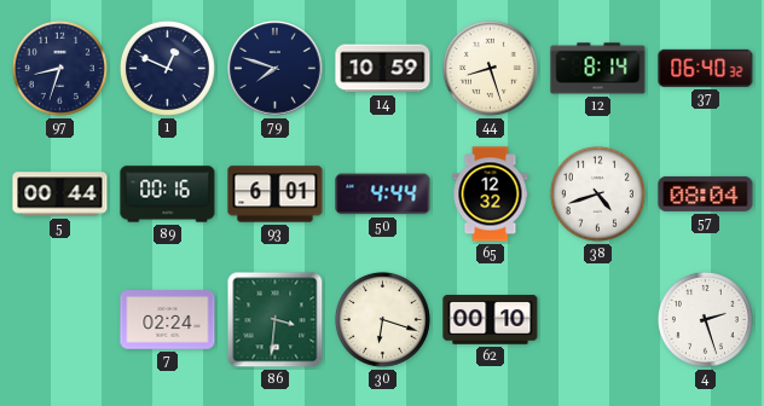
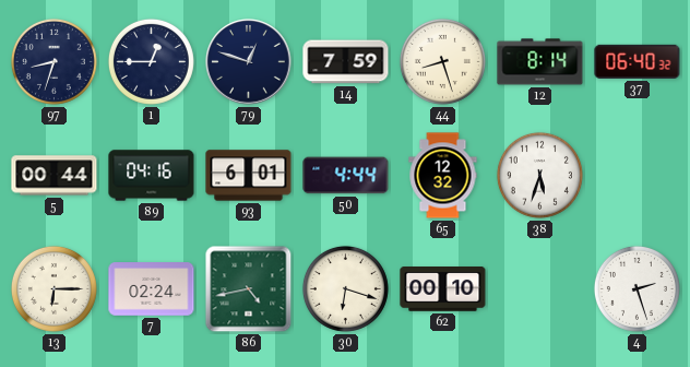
1: 12:49 -> 12:45
79: 7:48 -> 12:48
14: 10:59 -> 7:59
89: 00:16 -> 04:16
38: 4:42 -> 5:33
57: 08:04 -> none
13: none -> 6:15
86: 3:31 -> 4:43
